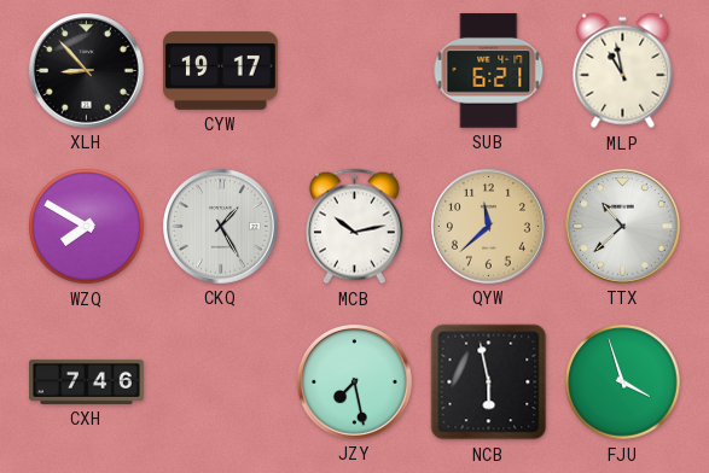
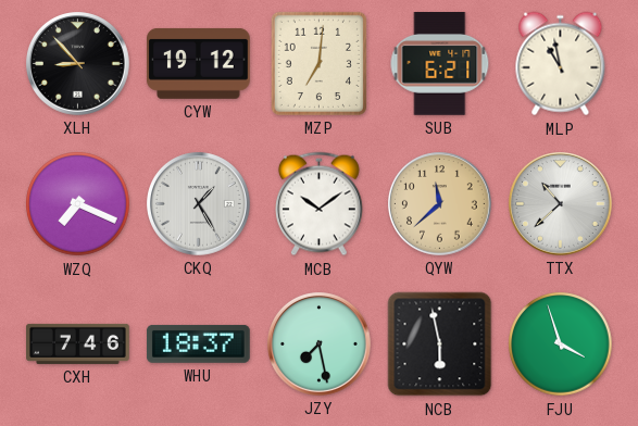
CYW: 19:17 -> 19:12
MZP: none -> 7:01
WZQ: 7:50 -> 7:19
MCB: 10:13 -> 10:09
WHU: none -> 18:37
